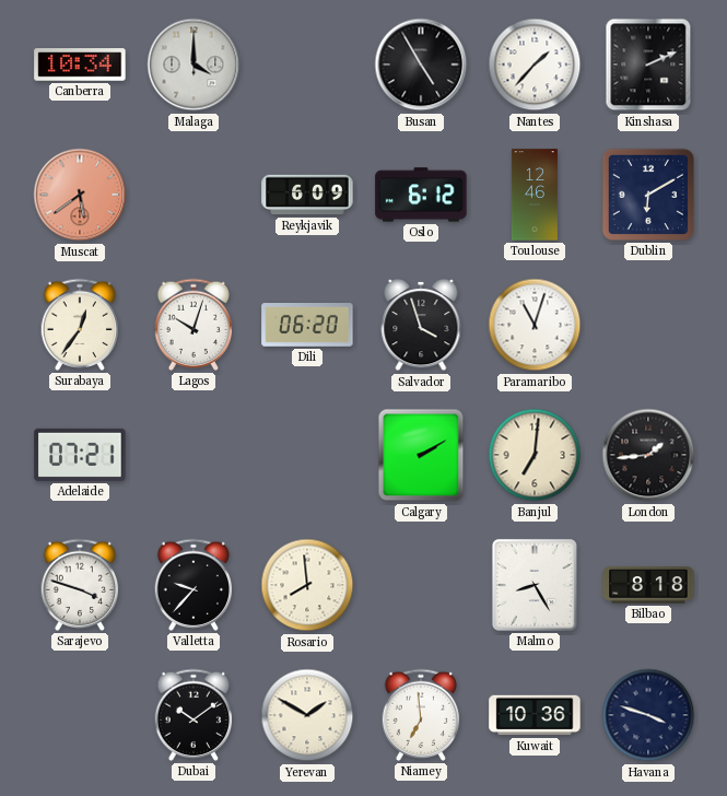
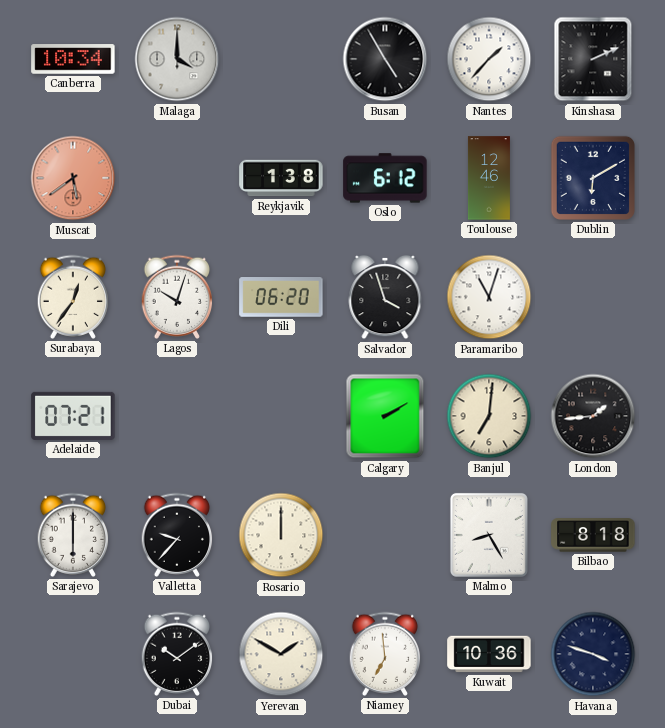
Reykjavik: 6:09 -> 1:38
Sarajevo: 3:48 -> 6:00
Rosario: 7:59 -> 12:00
